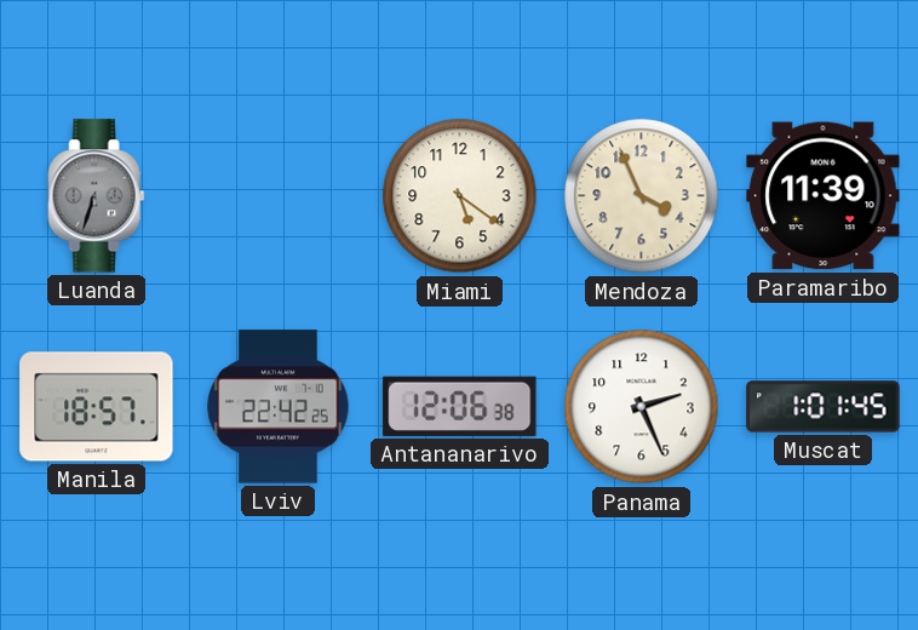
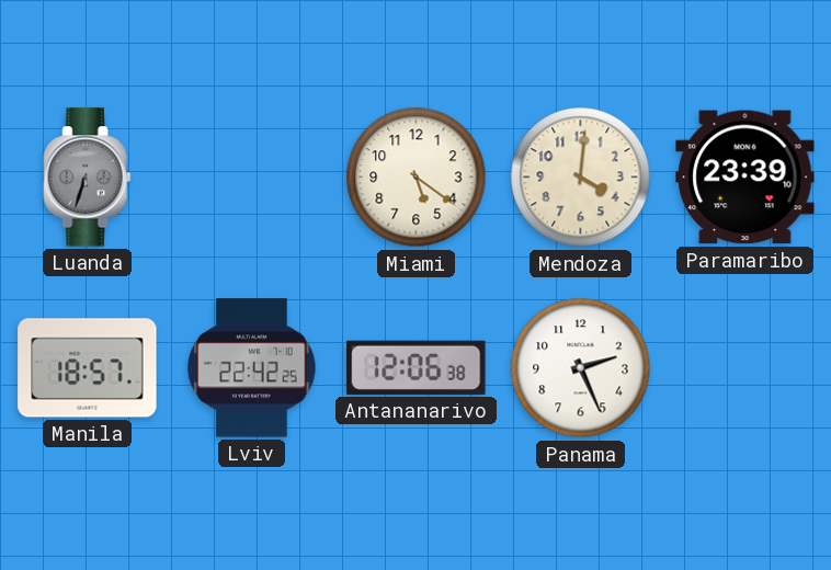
Mendoza: 3:56 -> 4:01
Paramaribo: 11:39 -> 23:39
Muscat: 1:01 -> none
